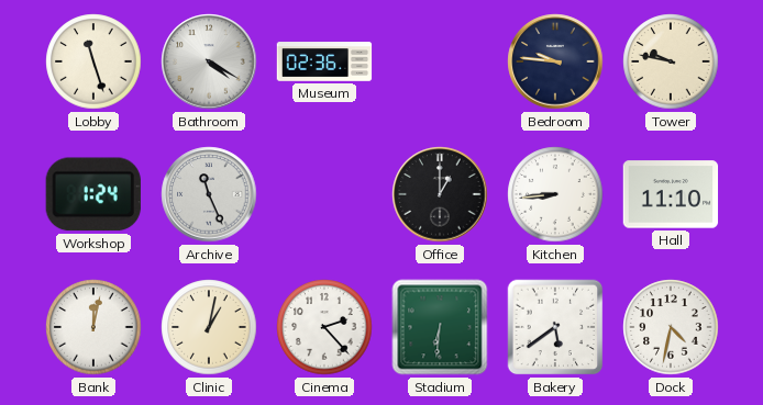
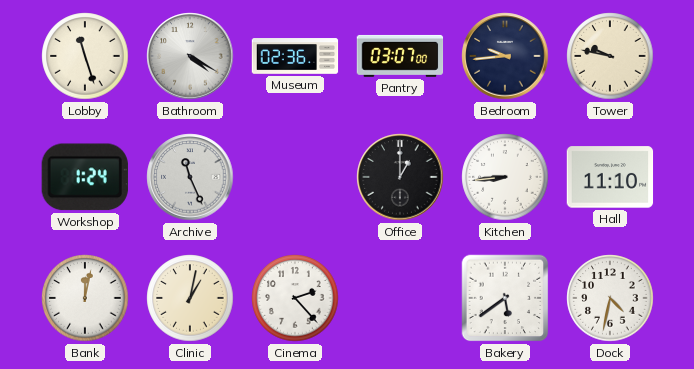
Pantry: none -> 03:07
Bedroom: 9:46 -> 9:44
Stadium: 6:31 -> none
